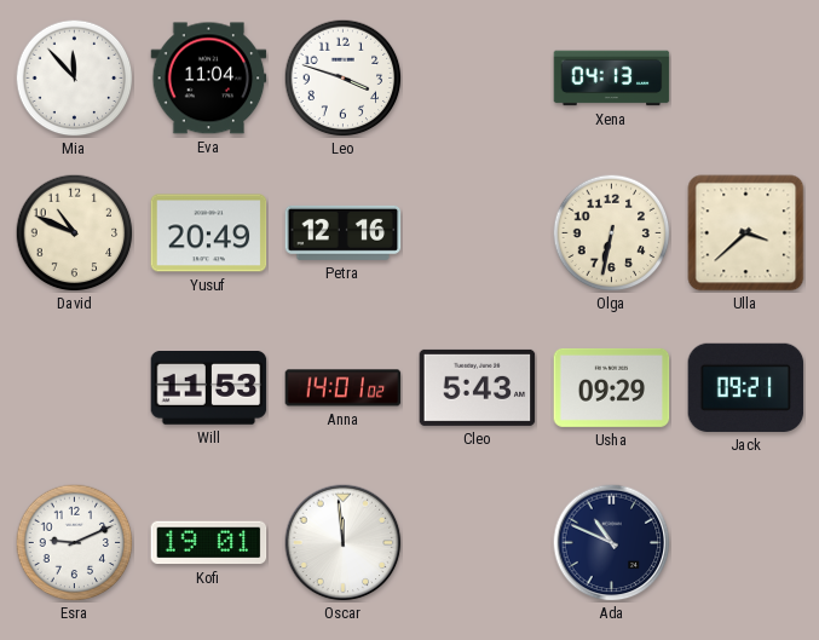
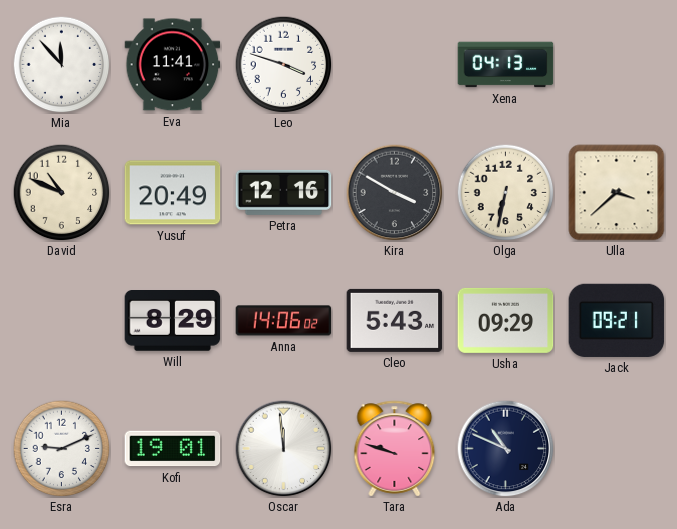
Eva: 11:04 -> 11:41
Kira: none -> 3:50
Will: 11:53 -> 8:29
Anna: 14:01 -> 14:06
Tara: none -> 9:48
